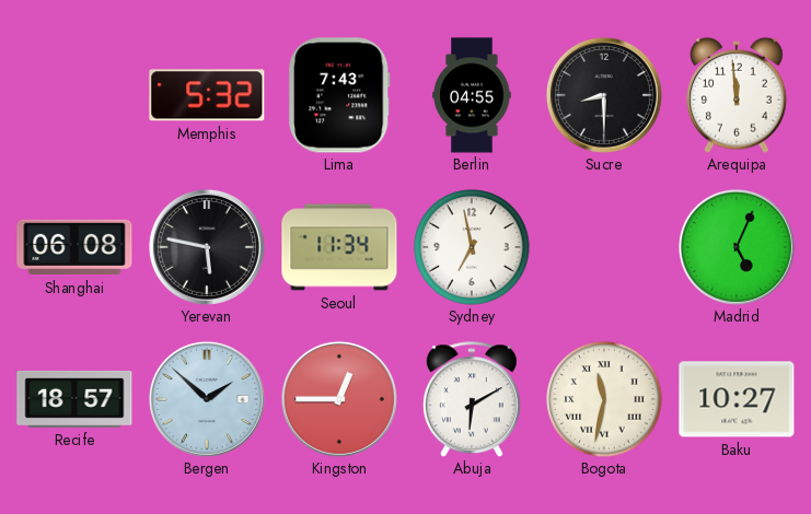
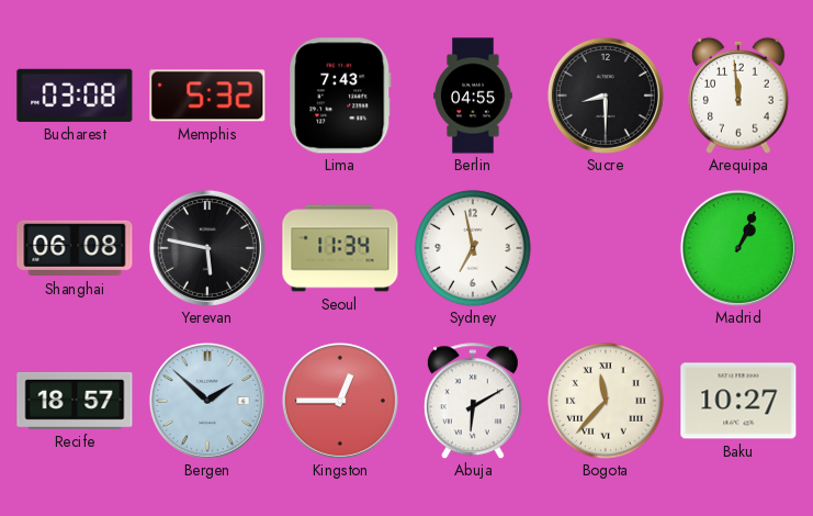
Bucharest: none -> 03:08
Madrid: 5:04 -> 1:04
Bogota: 11:32 -> 11:37
